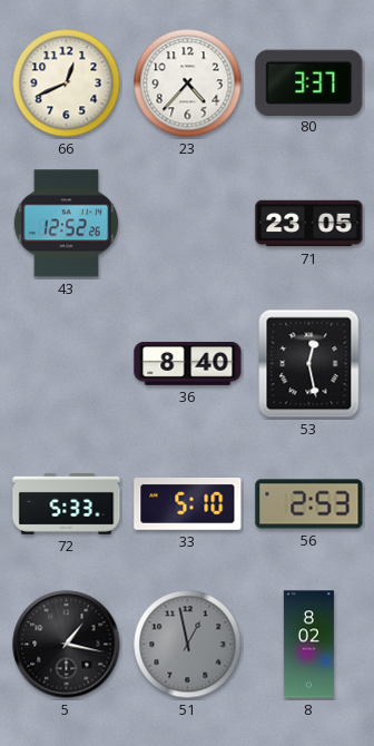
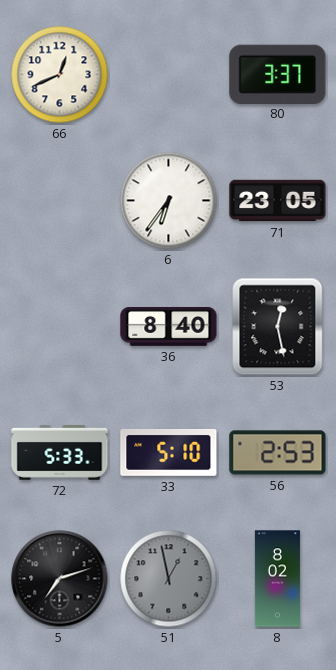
23: 4:37 -> none
43: 12:52 -> none
6: none -> 6:36
5: 1:17 -> 7:12
